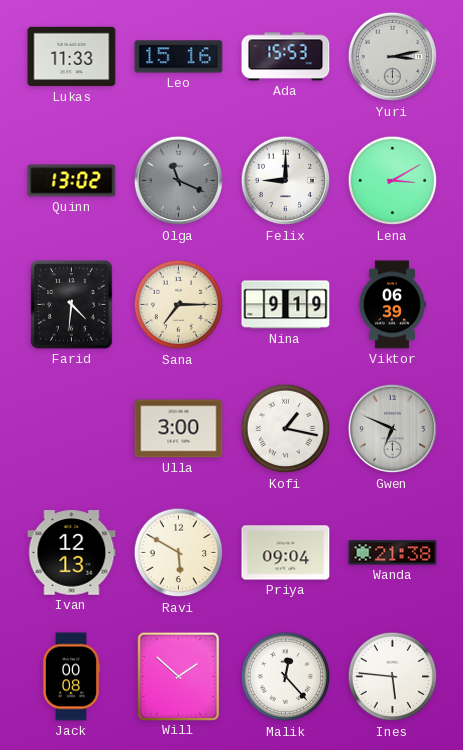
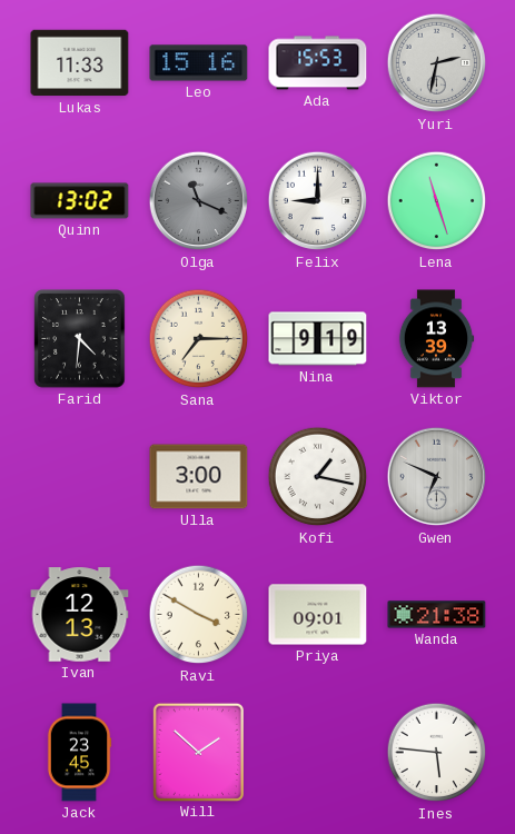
Yuri: 3:13 -> 2:32
Lena: 3:10 -> 11:27
Viktor: 06:39 -> 13:39
Ravi: 5:50 -> 3:50
Priya: 09:04 -> 09:01
Jack: 00:08 -> 23:45
Malik: 12:23 -> none
